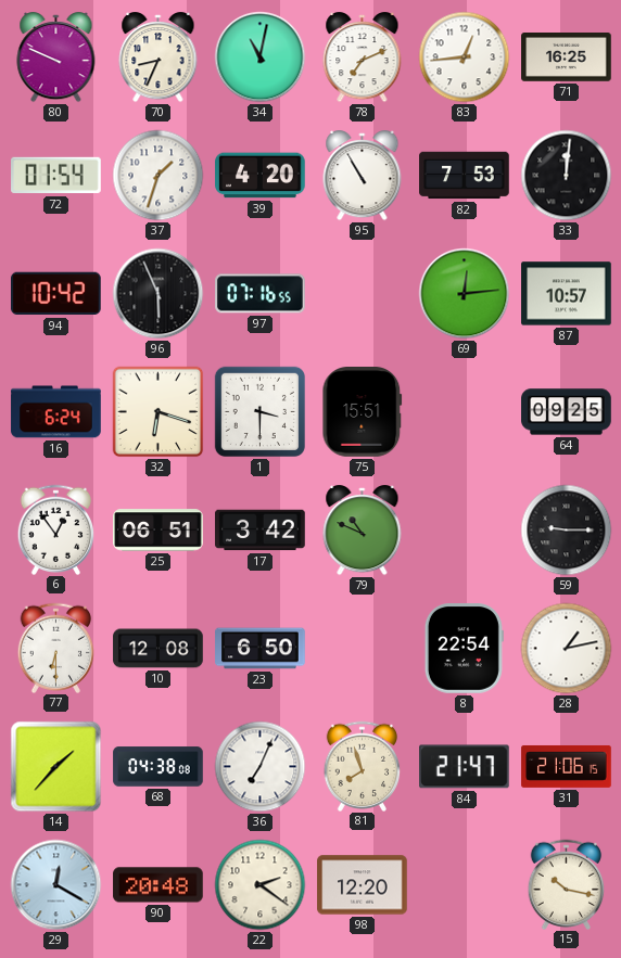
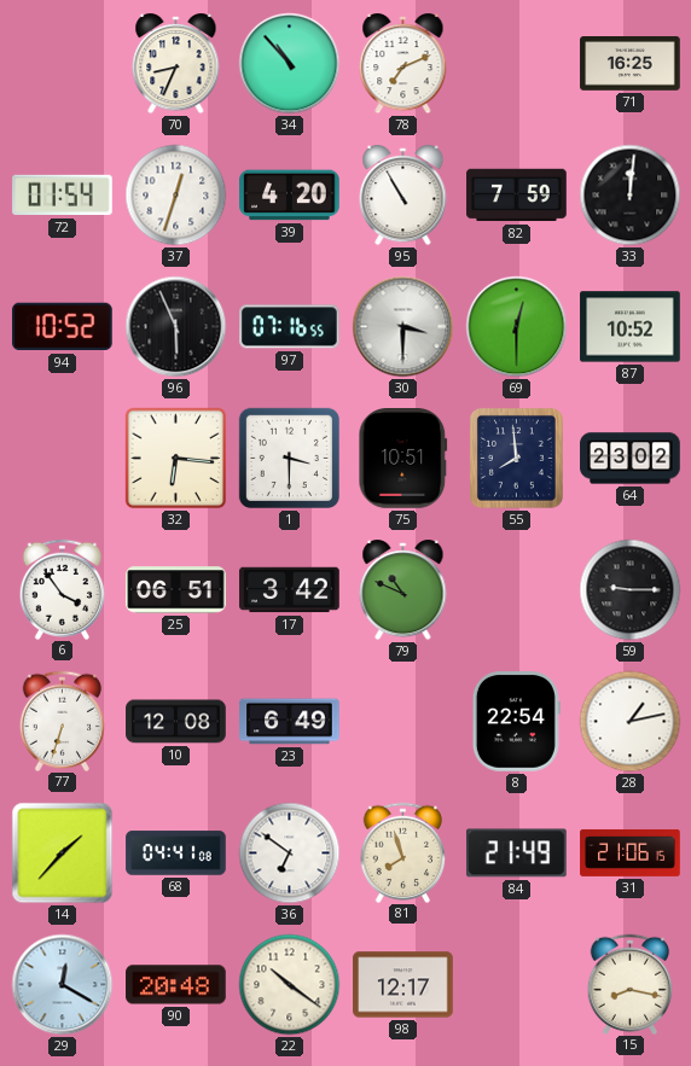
80: 9:49 -> none
34: 11:02 -> 10:53
83: 12:44 -> none
37: 1:33 -> 12:33
82: 7:53 -> 7:59
94: 10:42 -> 10:52
30: none -> 3:30
69: 12:14 -> 12:30
87: 10:57 -> 10:52
16: 6:24 -> none
32: 6:18 -> 6:16
75: 15:51 -> 10:51
55: none -> 7:59
64: 09:25 -> 23:02
6: 12:54 -> 3:54
77: 6:30 -> 6:33
23: 6:50 -> 6:49
68: 04:38 -> 04:41
36: 7:04 -> 6:51
84: 21:47 -> 21:49
22: 2:21 -> 10:21
98: 12:20 -> 12:17
15: 10:17 -> 8:17
